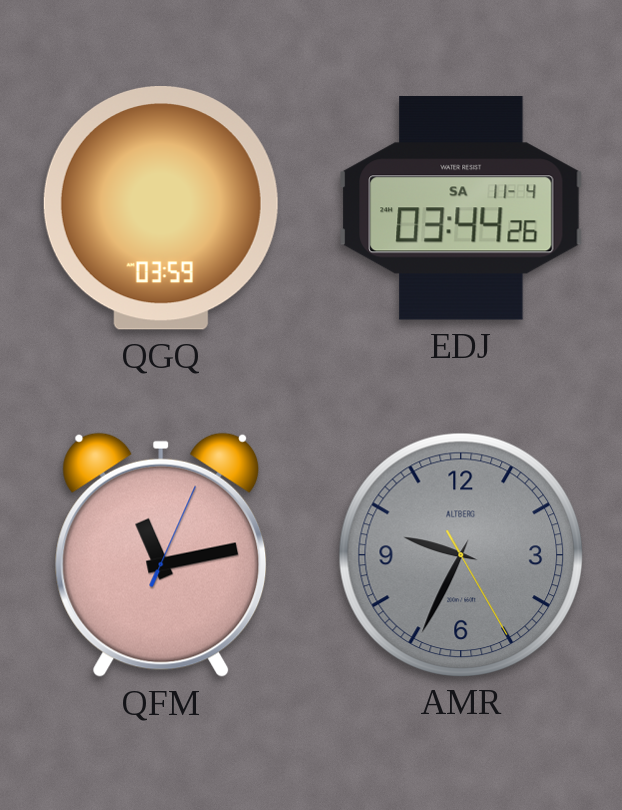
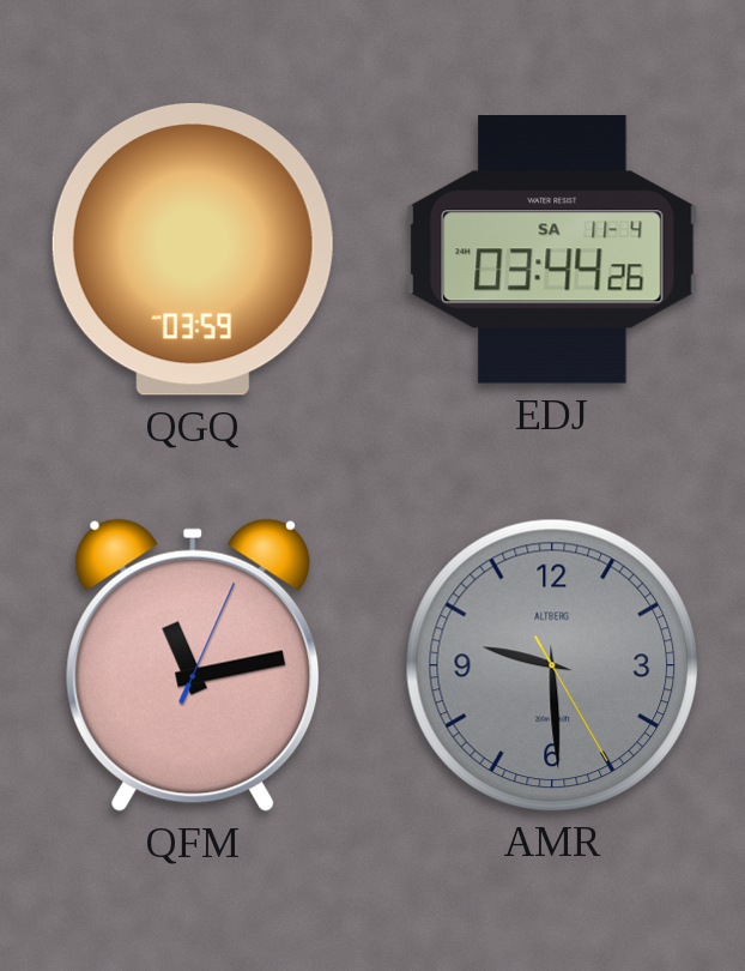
AMR: 9:34 -> 9:29
